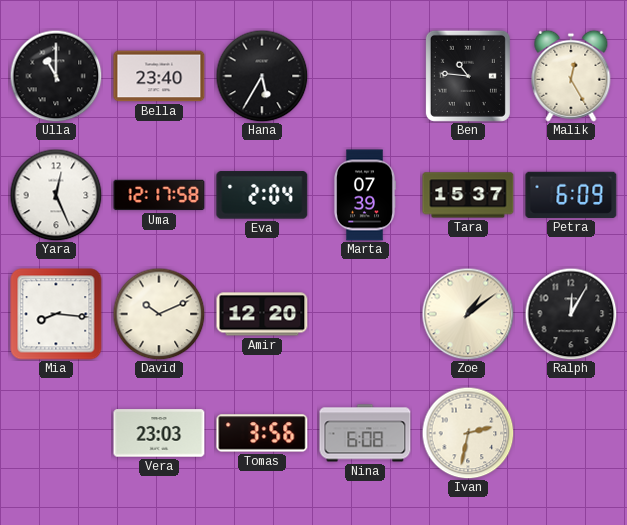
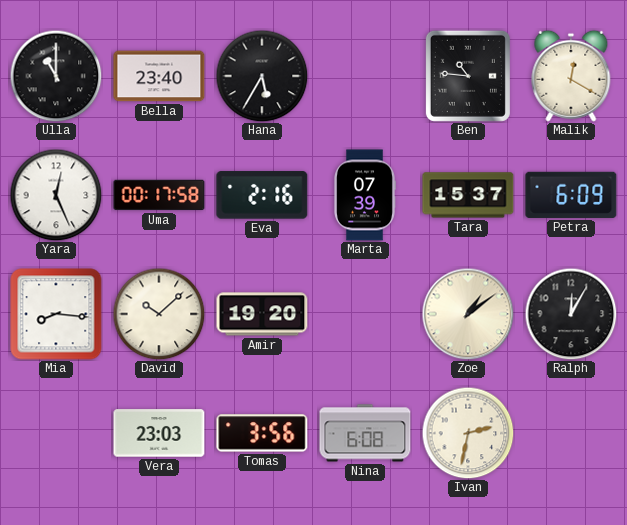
Malik: 12:25 -> 12:20
Uma: 12:17 -> 00:17
Eva: 2:04 -> 2:16
David: 10:11 -> 10:08
Amir: 12:20 -> 19:20
